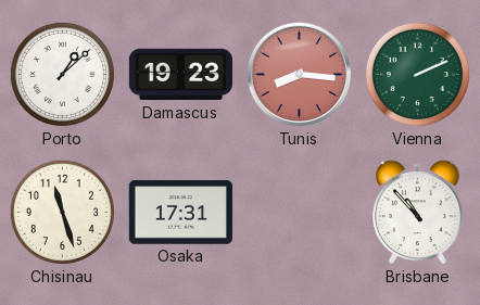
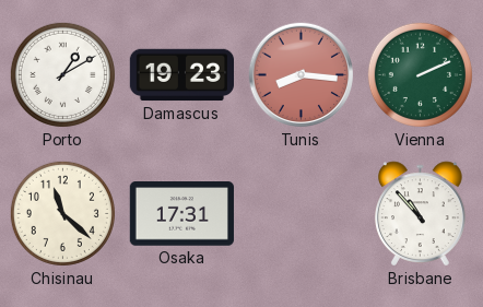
Porto: 1:08 -> 1:10
Chisinau: 11:27 -> 11:22
